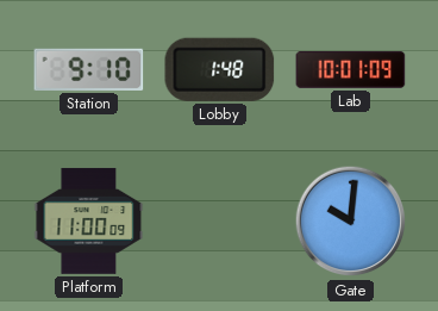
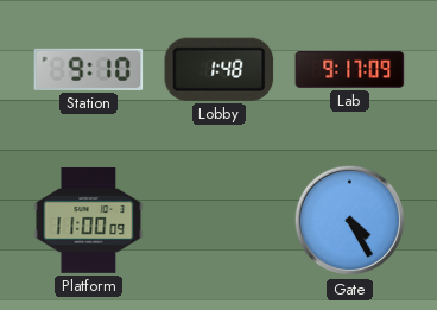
Lab: 10:01 -> 9:17
Gate: 10:01 -> 4:25
